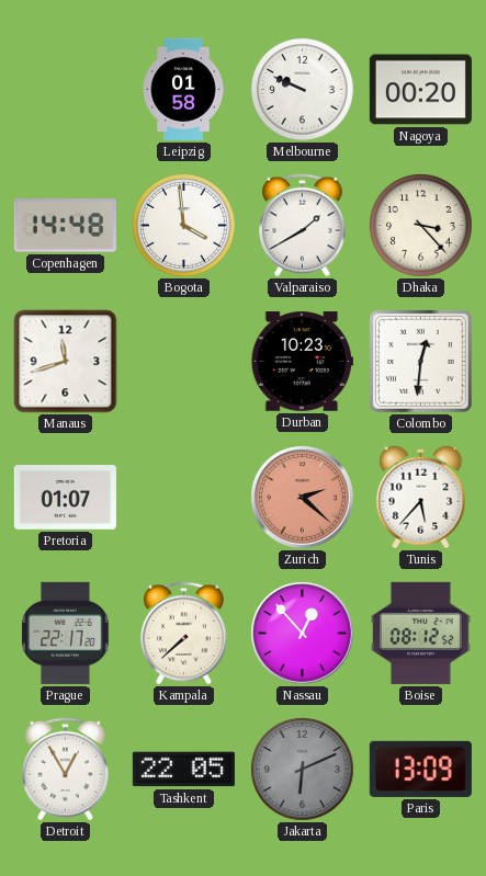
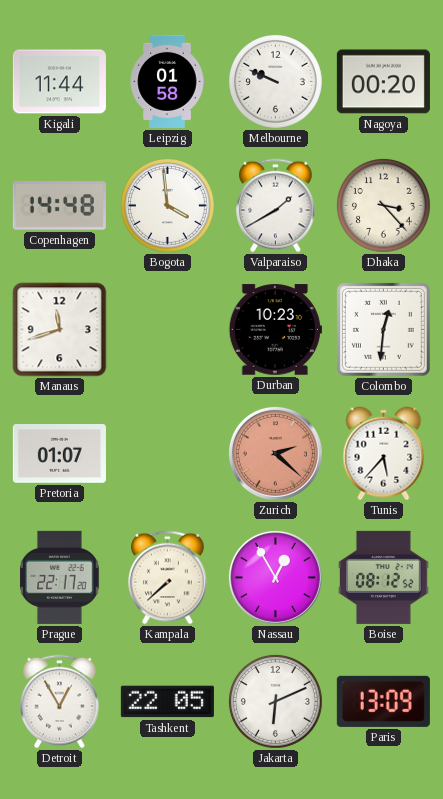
Kigali: none -> 11:44
Nassau: 12:53 -> 12:55
Jakarta dial: grey -> white
